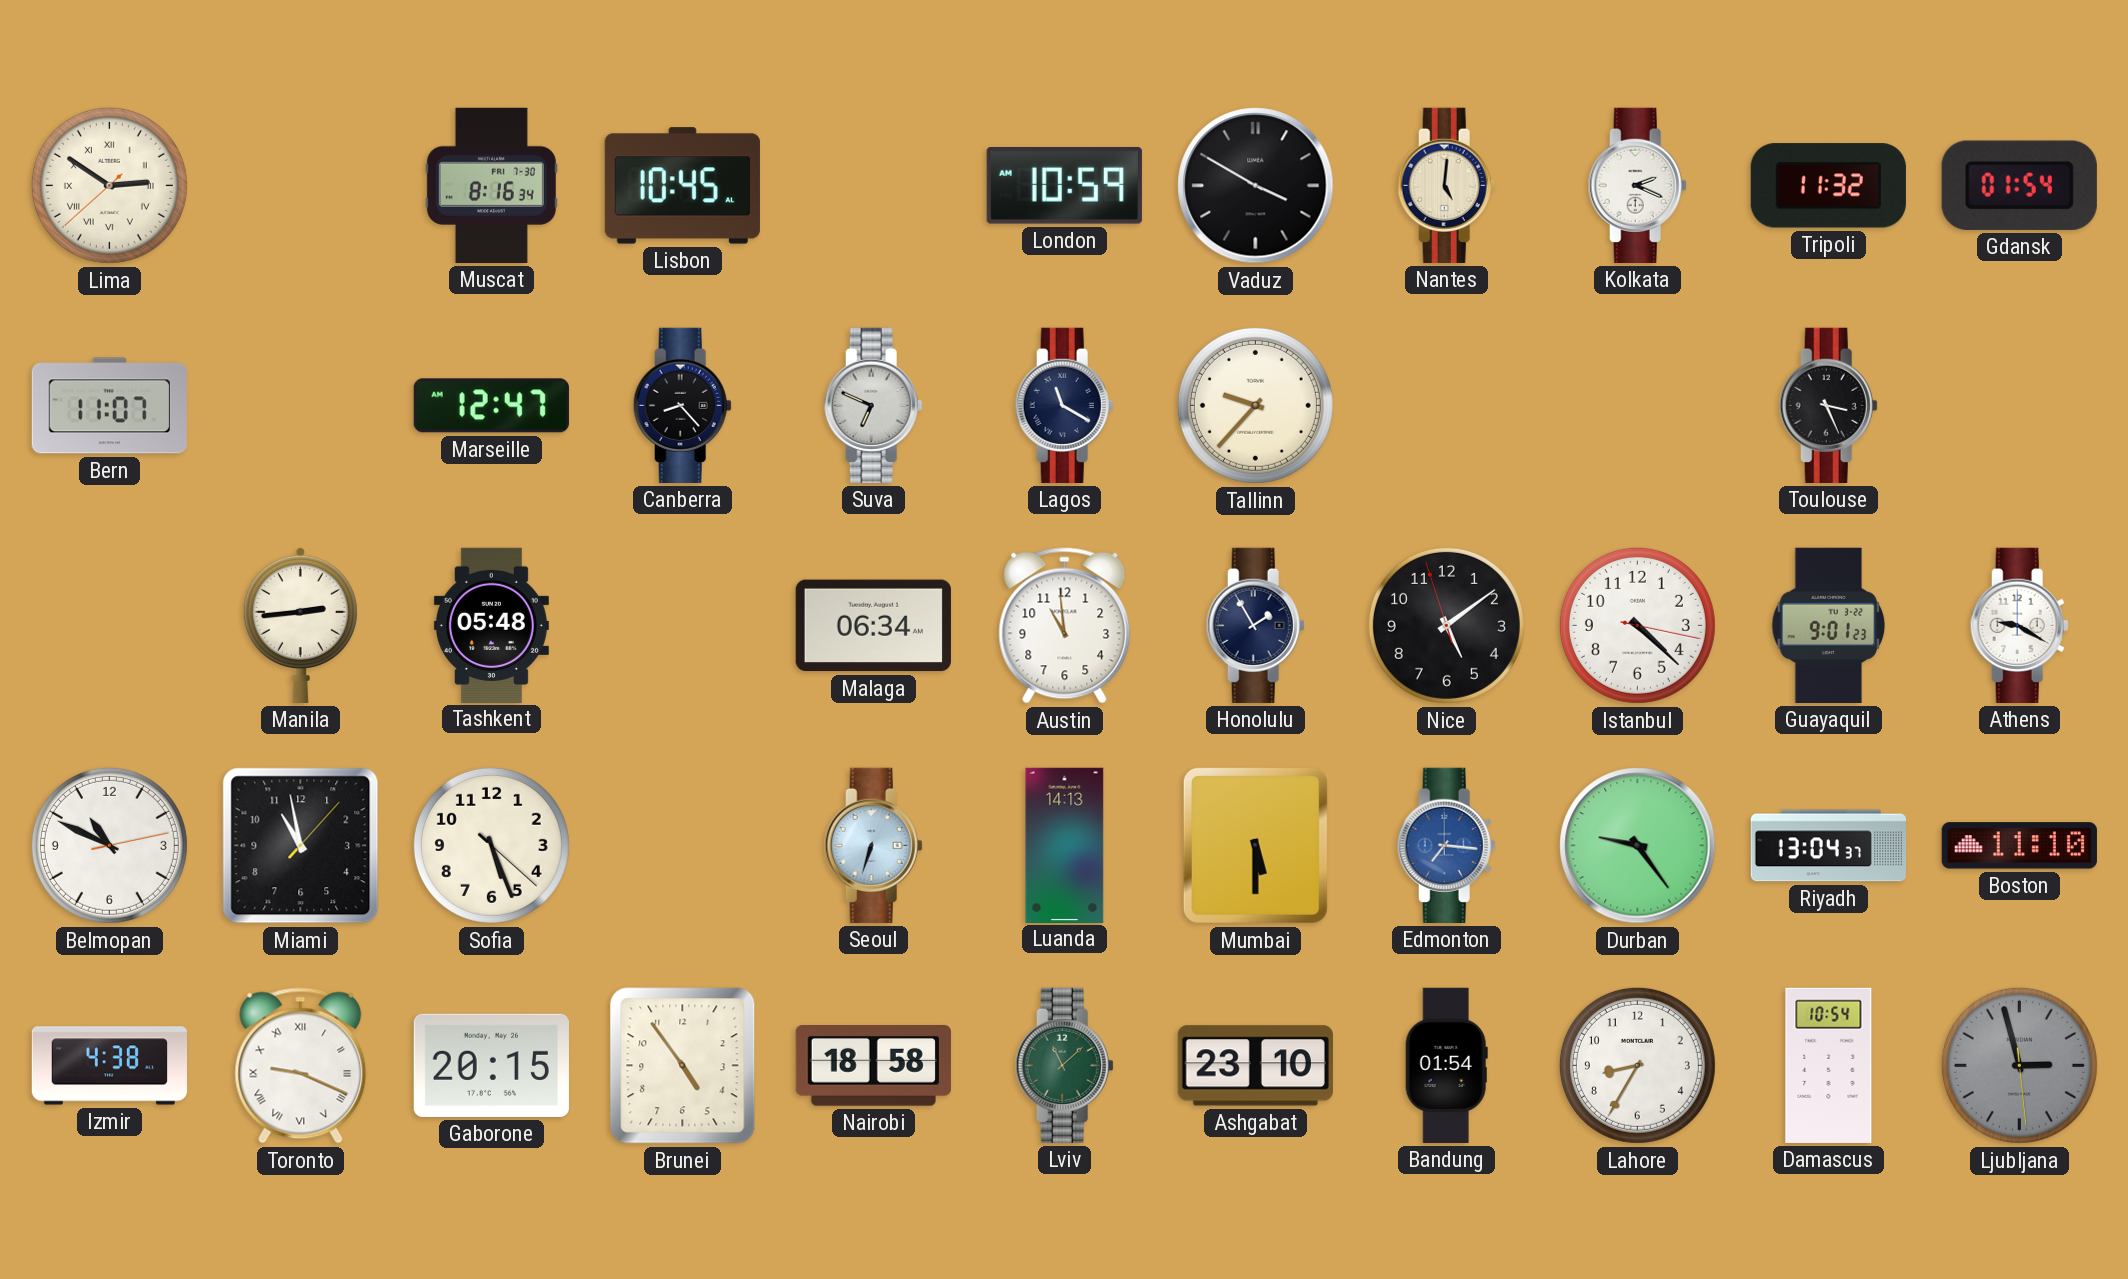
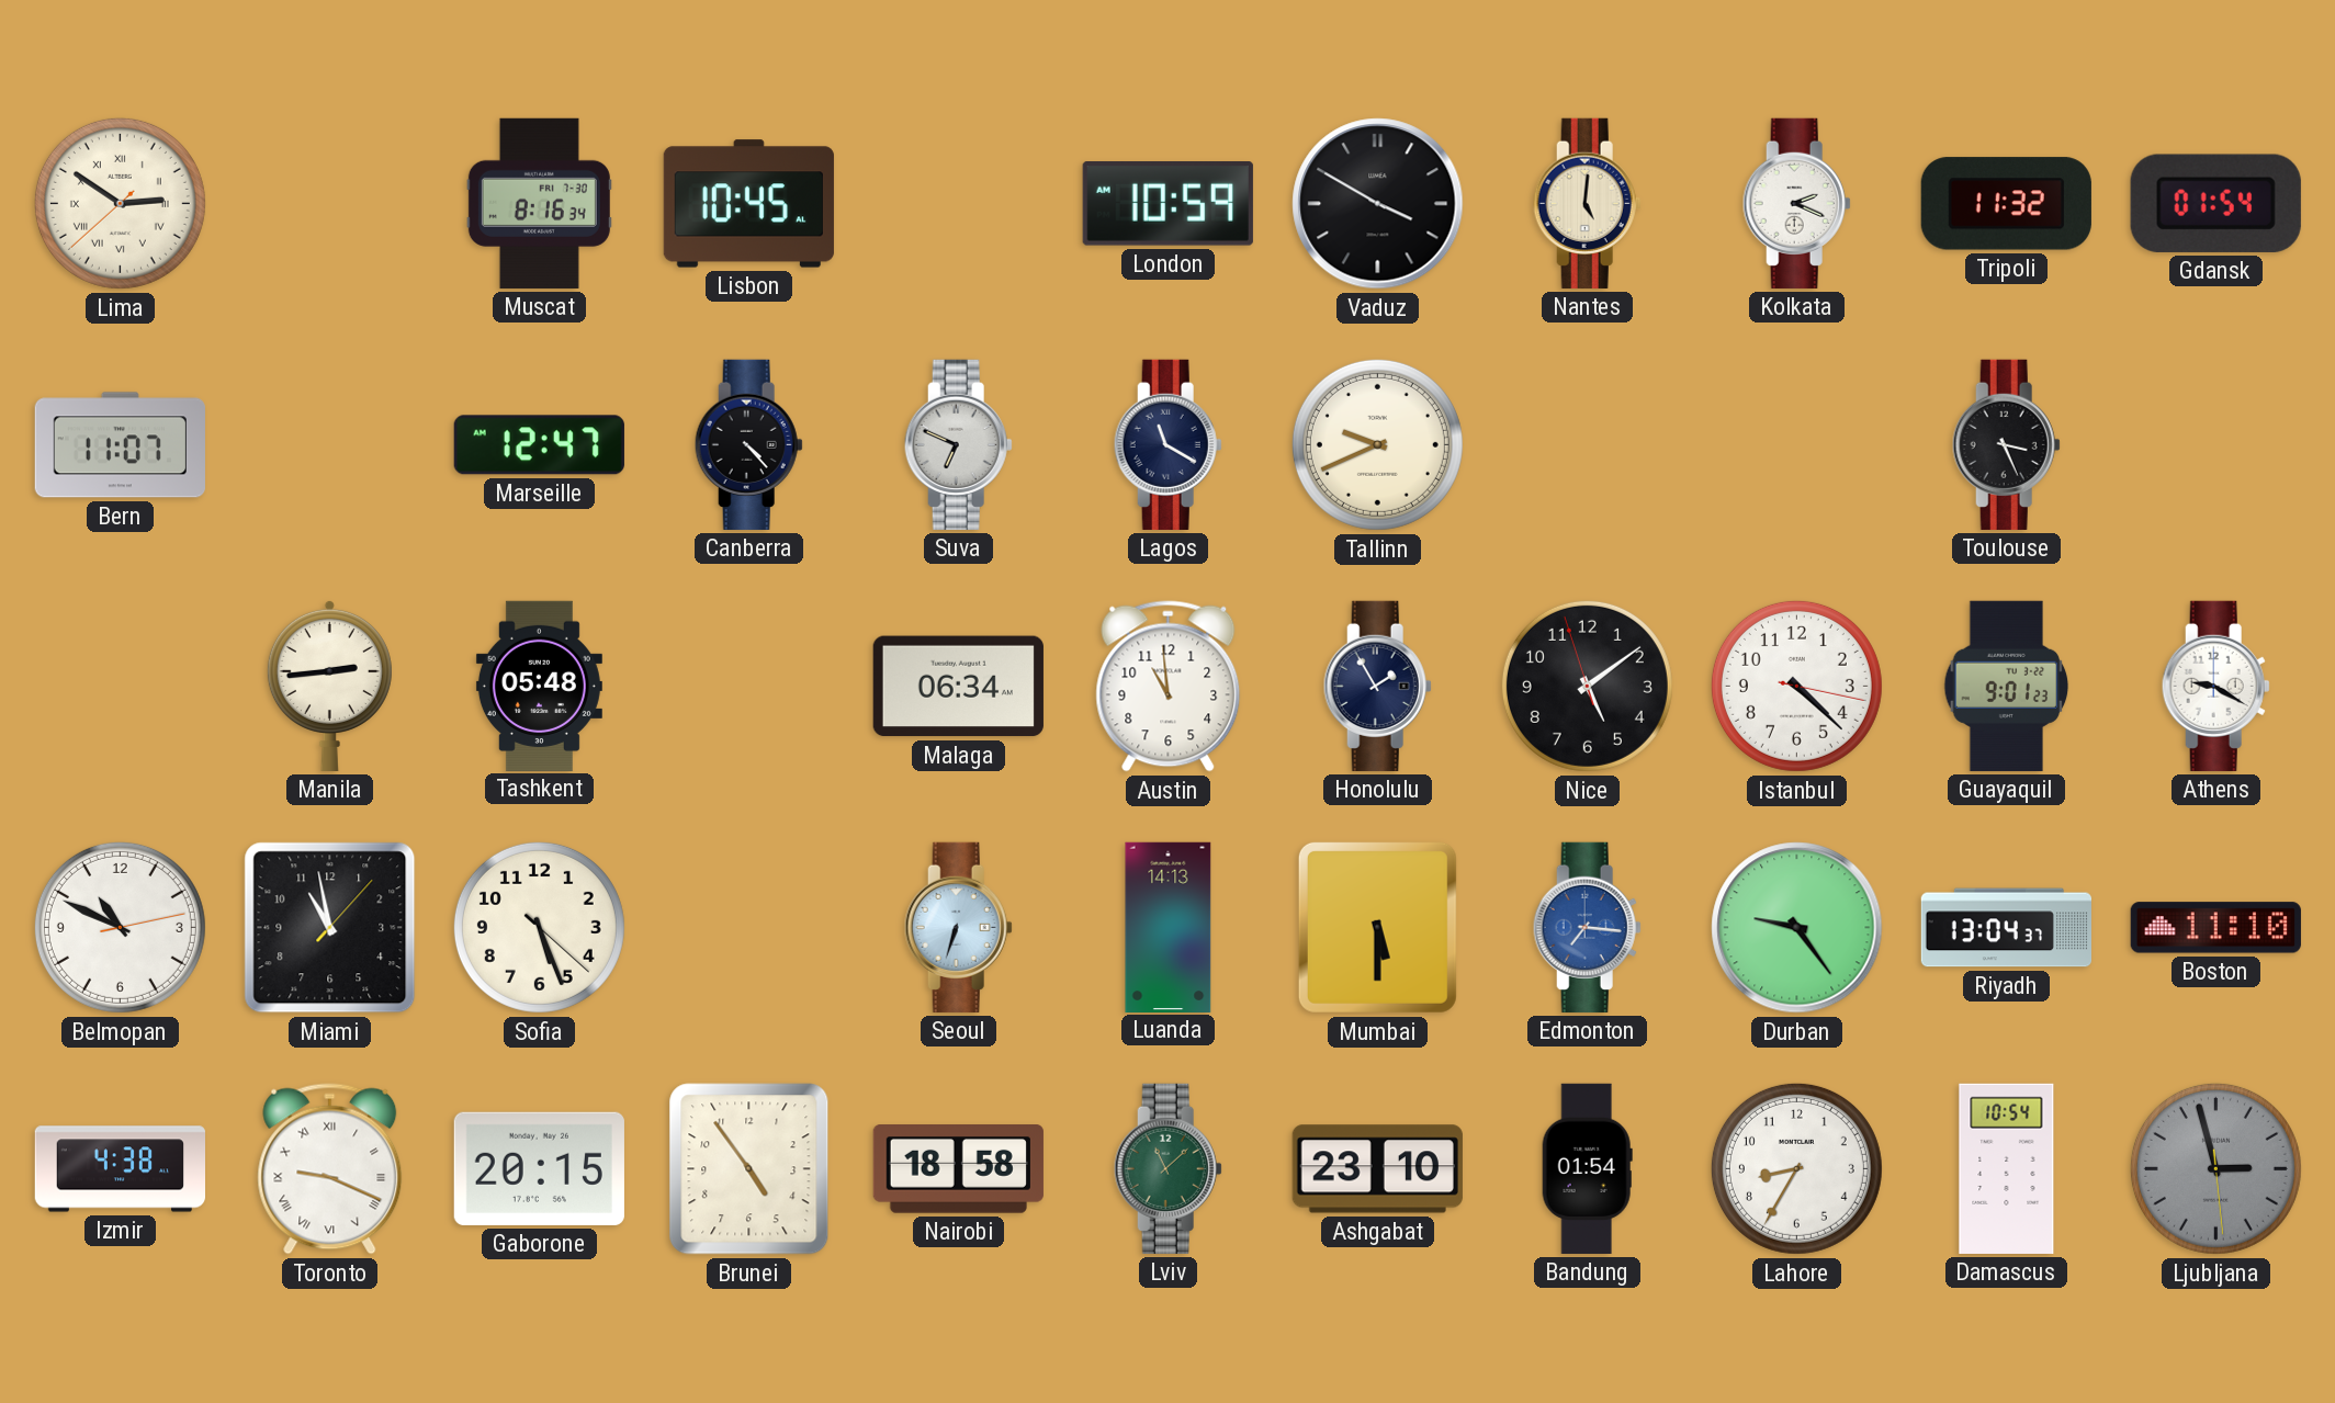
Canberra: 8:23 -> 4:23
Tallinn: 9:37 -> 9:41
